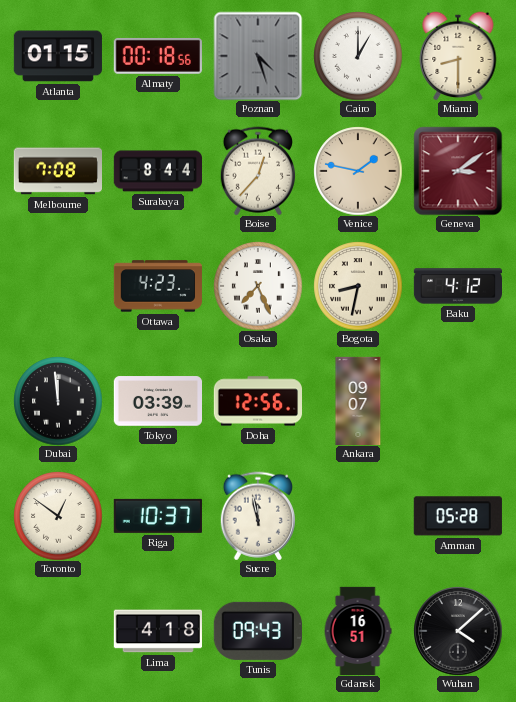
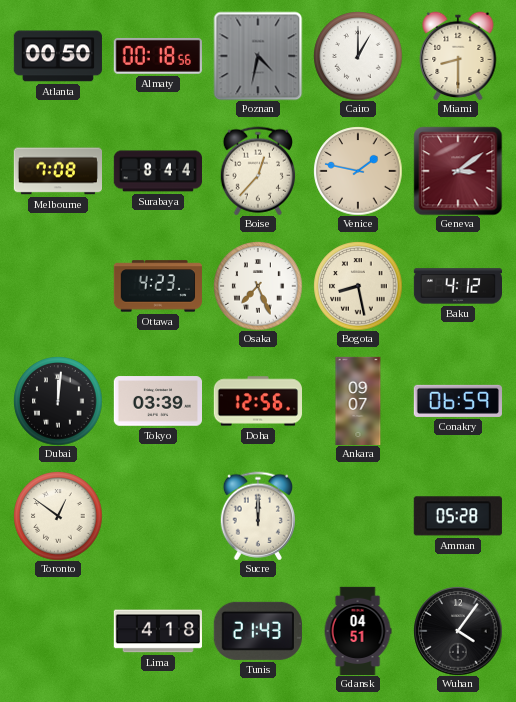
Atlanta: 01:15 -> 00:50
Poznan: 4:27 -> 4:32
Bogota: 8:32 -> 8:28
Dubai: 11:59 -> 12:01
Conakry: none -> 06:59
Riga: 10:37 -> none
Sucre: 11:58 -> 12:00
Tunis: 09:43 -> 21:43
Gdansk: 16:51 -> 04:51
Wuhan: 4:08 -> 4:06
